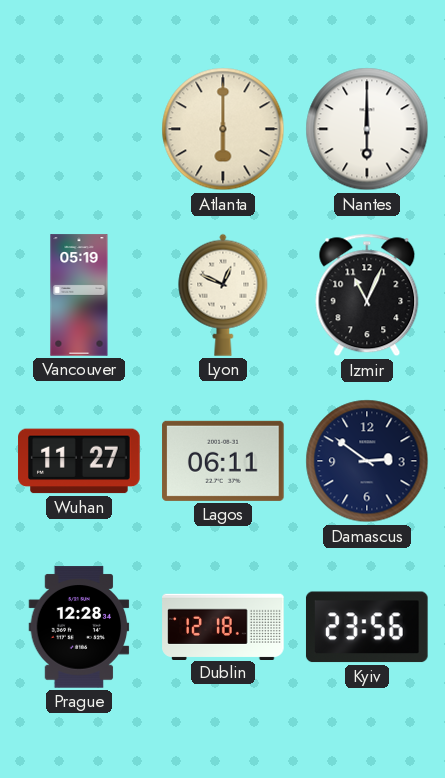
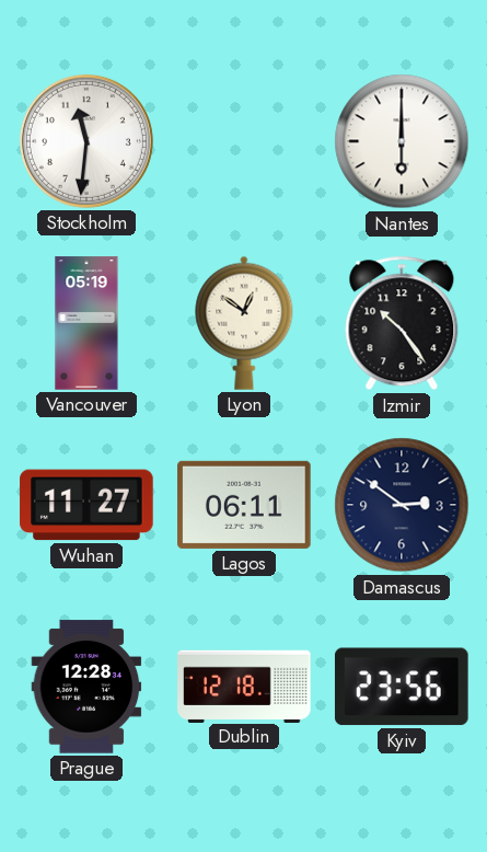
Stockholm: none -> 11:31
Atlanta: 6:00 -> none
Lyon: 12:49 -> 12:51
Izmir: 11:04 -> 10:24
